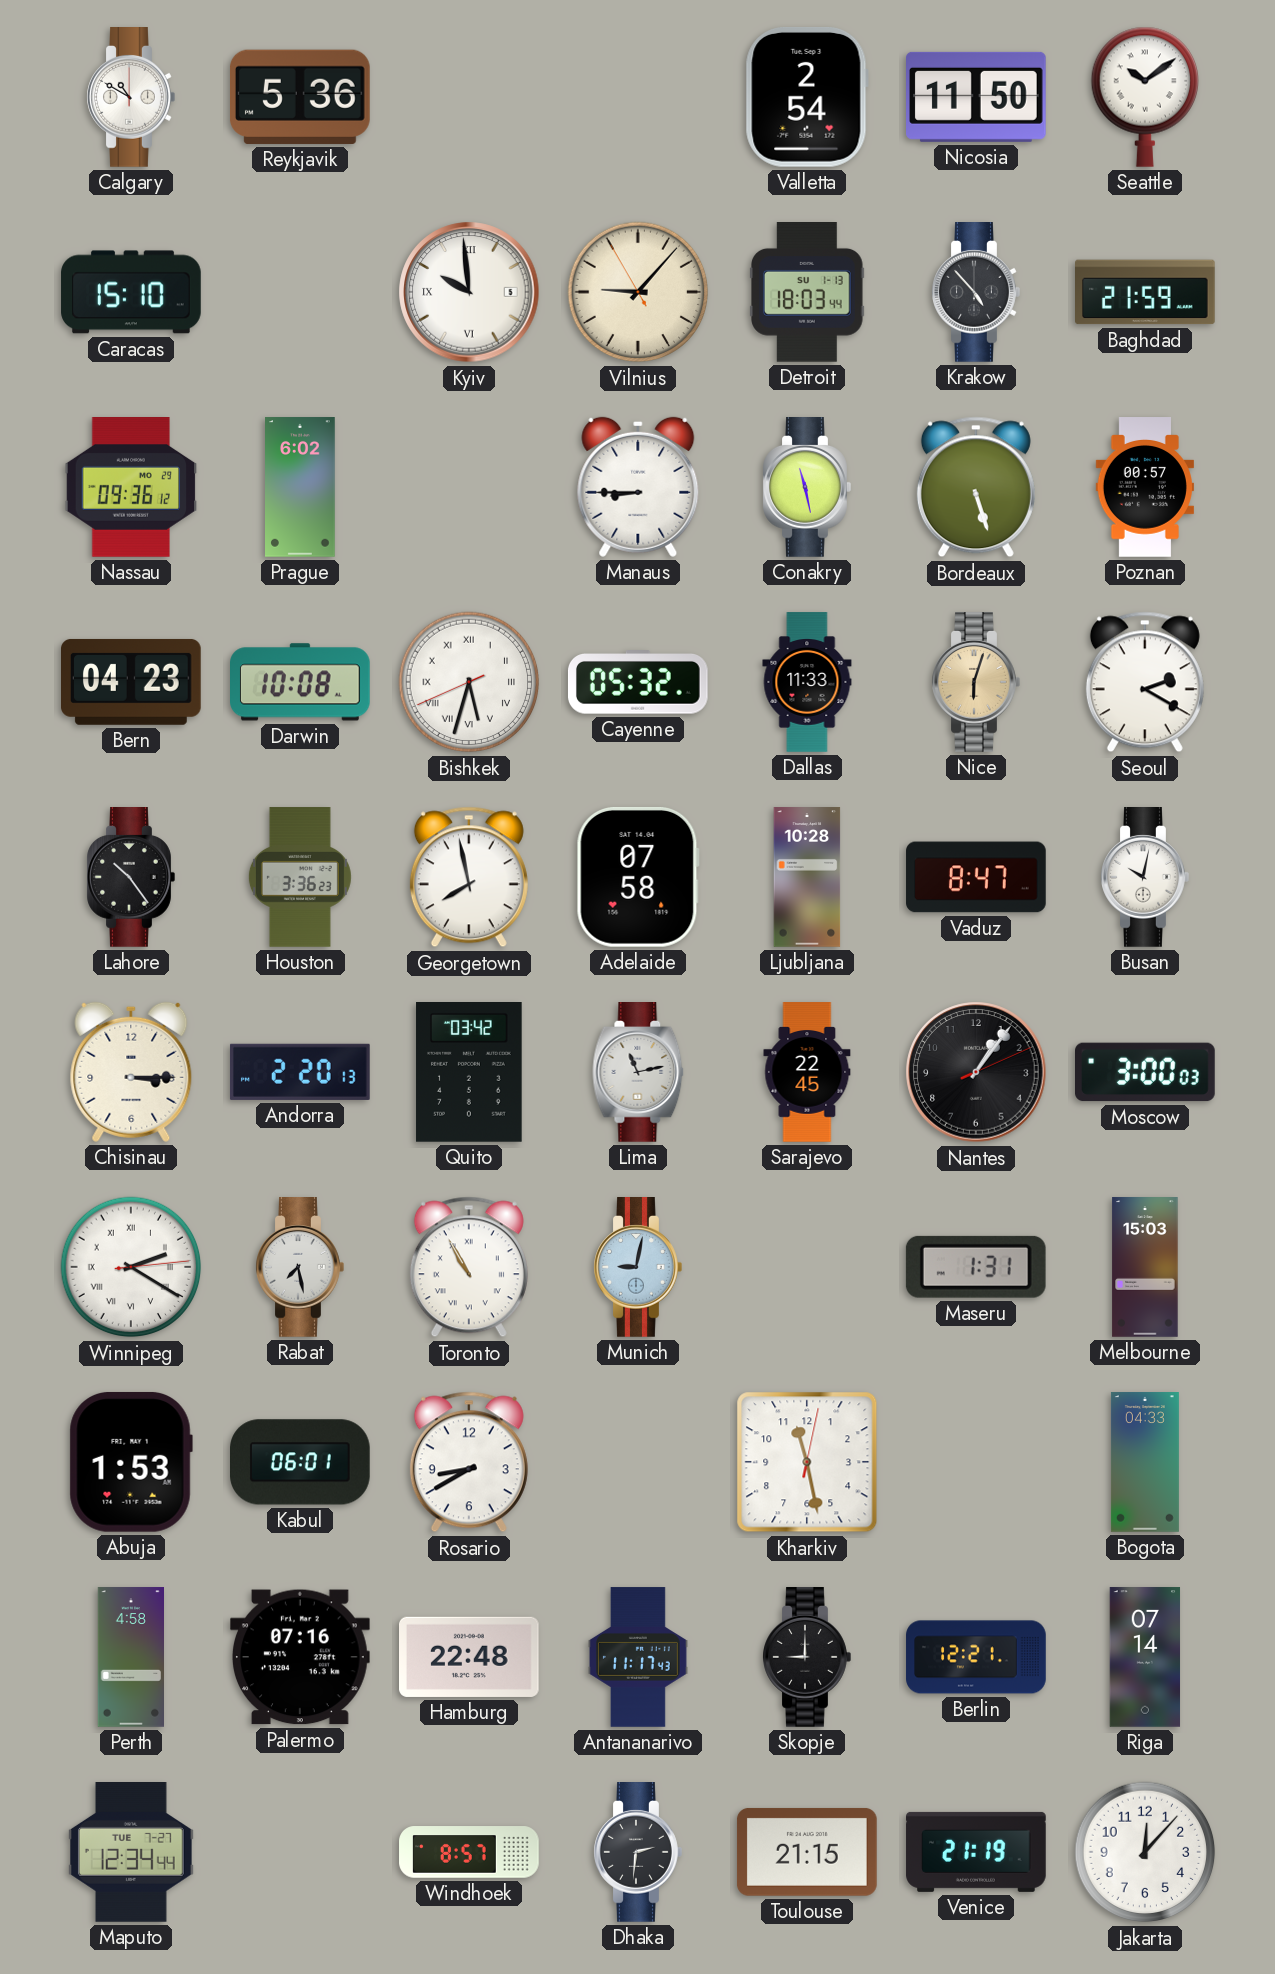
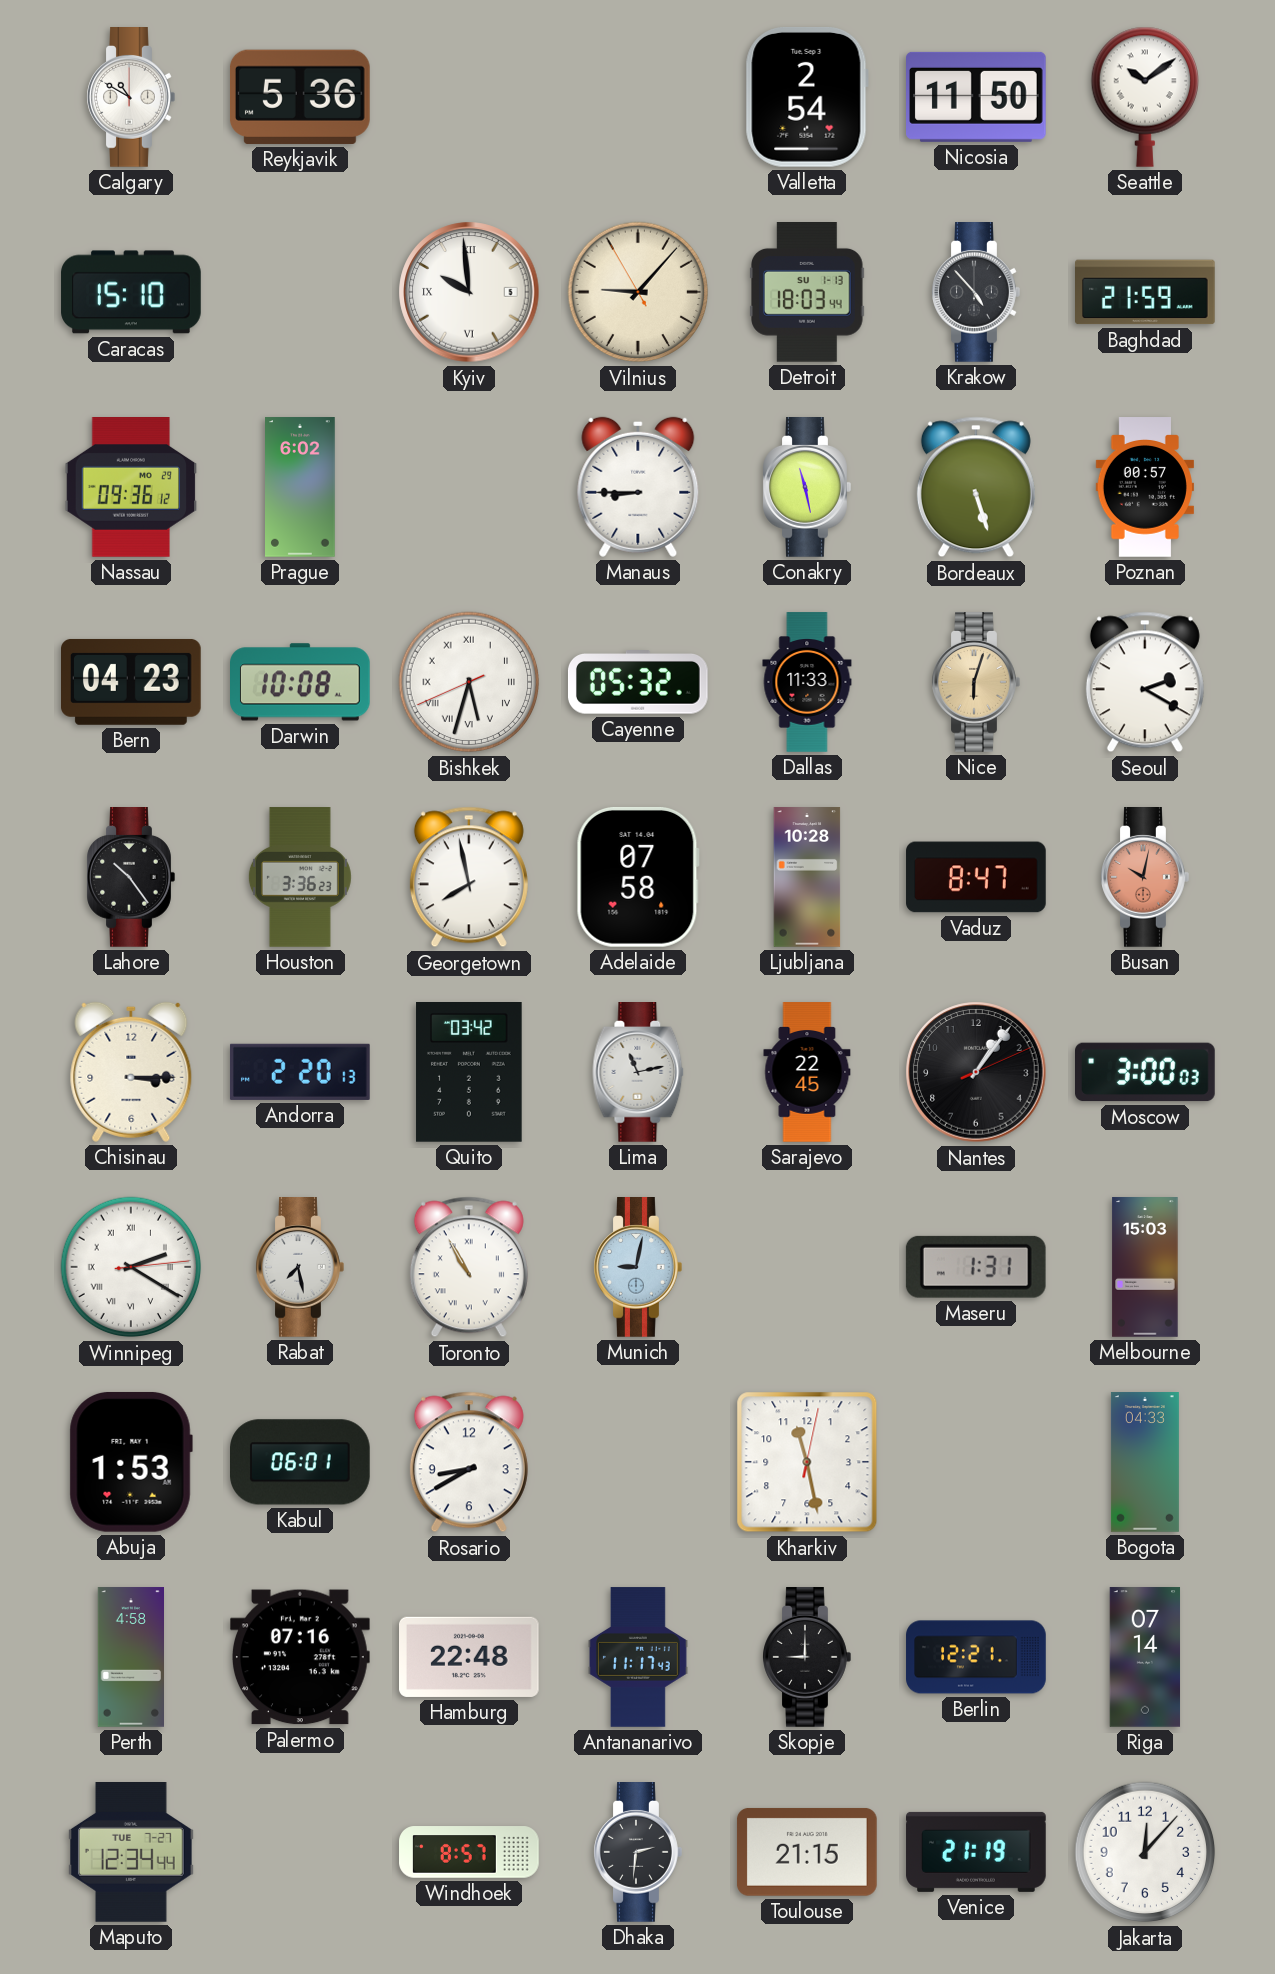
Busan dial: white -> salmon
